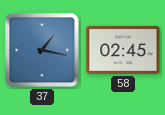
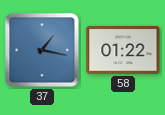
58: 02:45 -> 01:22
